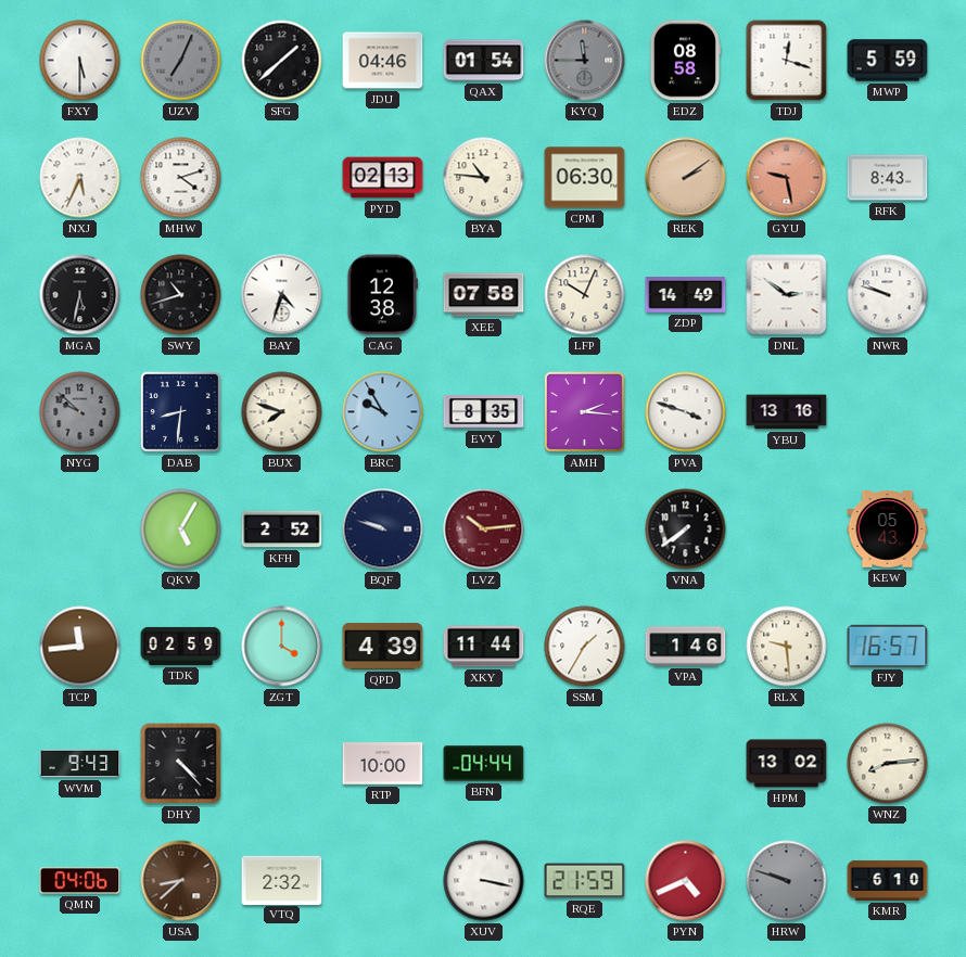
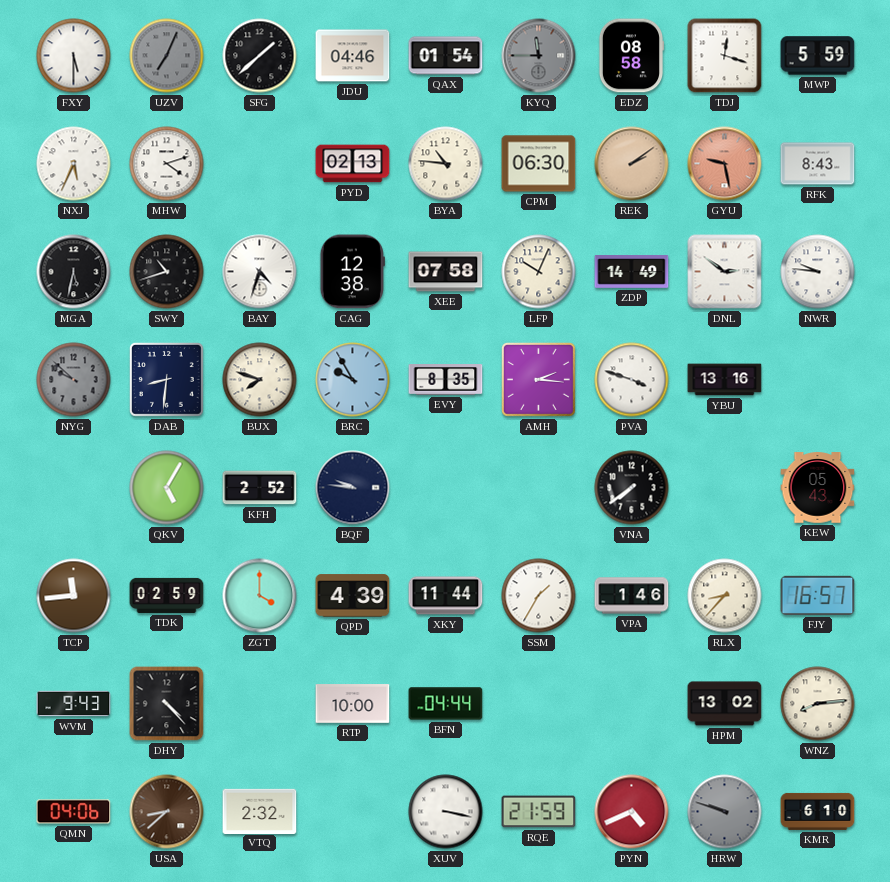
NWR: 9:48 -> 9:46
BQF: 9:48 -> 9:46
LVZ: 10:14 -> none
RLX: 9:29 -> 8:37
